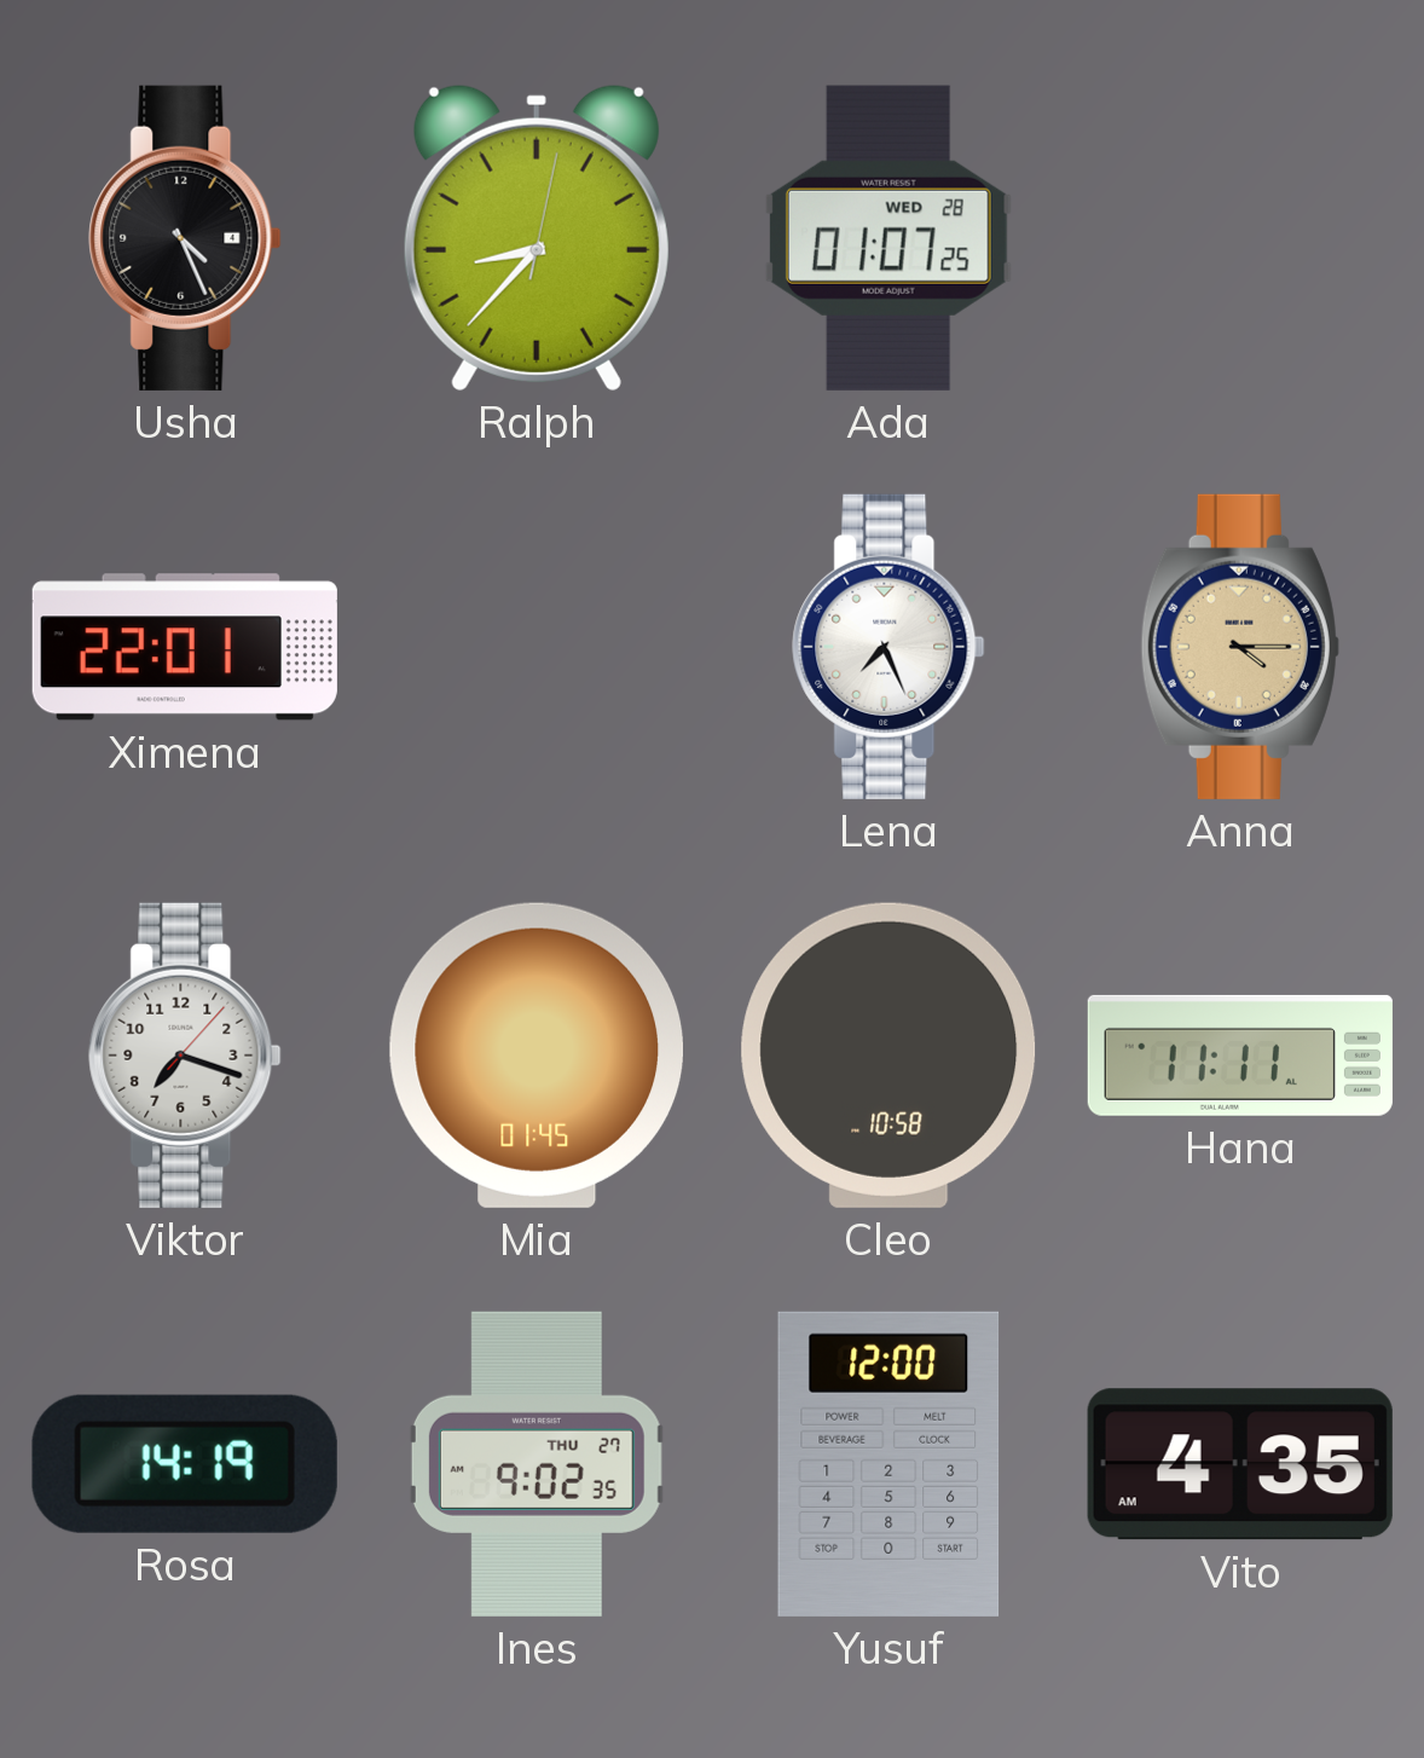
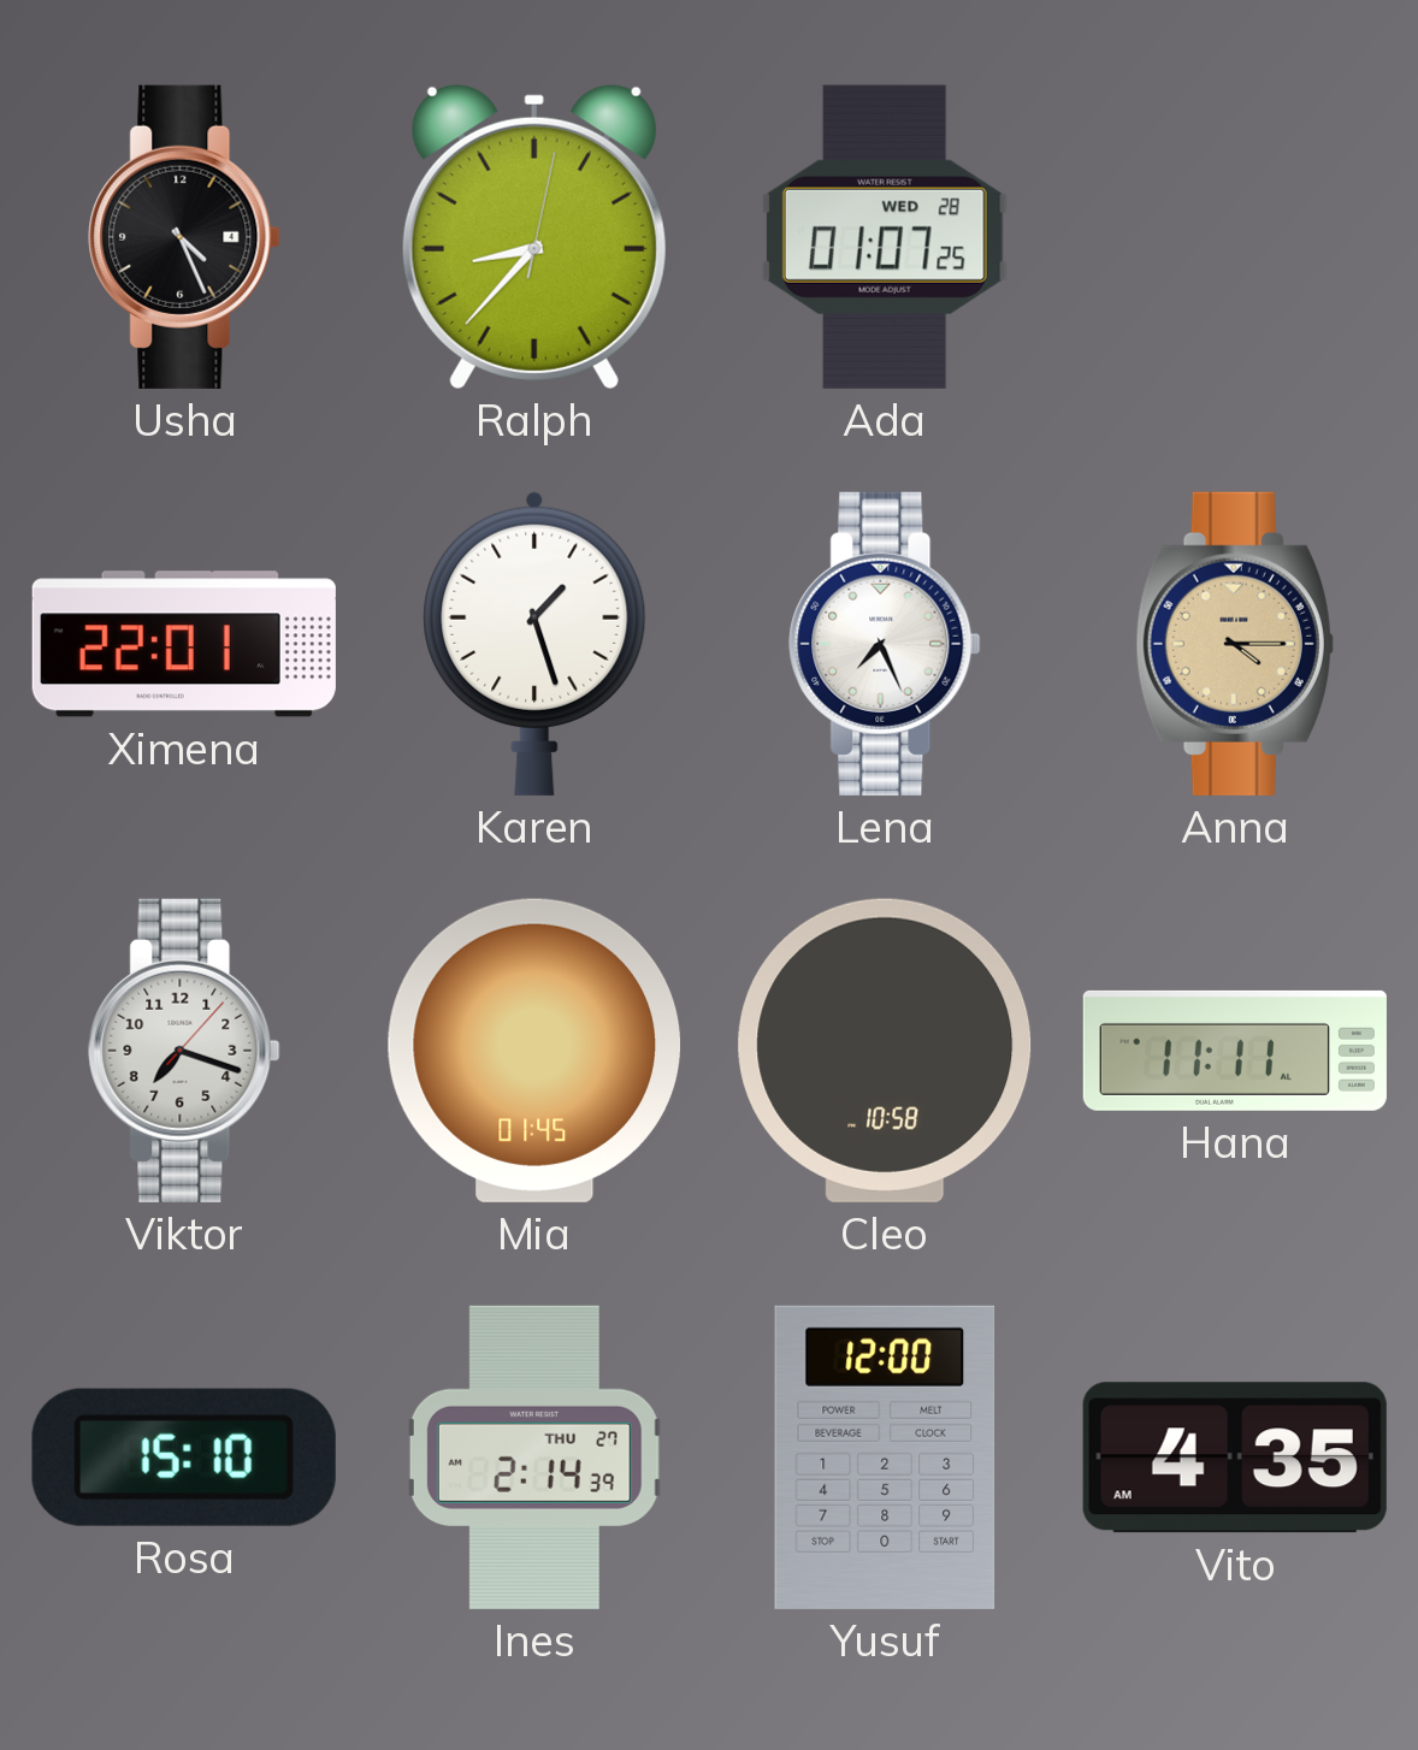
Karen: none -> 1:27
Rosa: 14:19 -> 15:10
Ines: 9:02 -> 2:14
